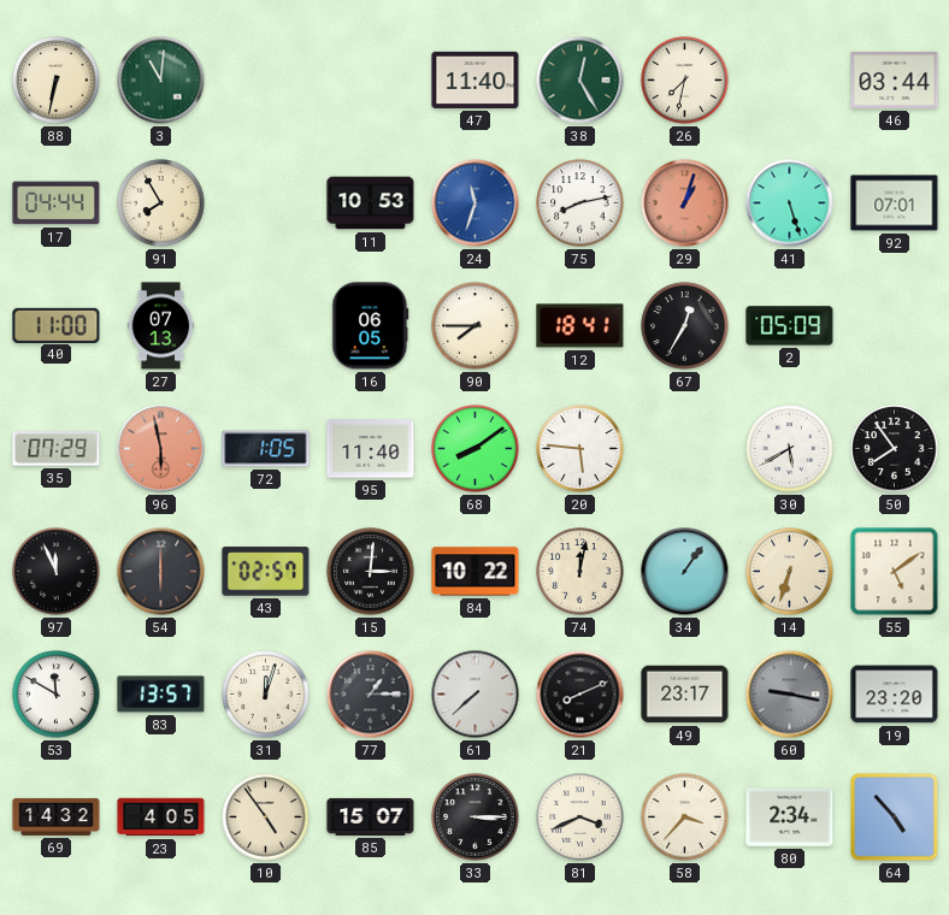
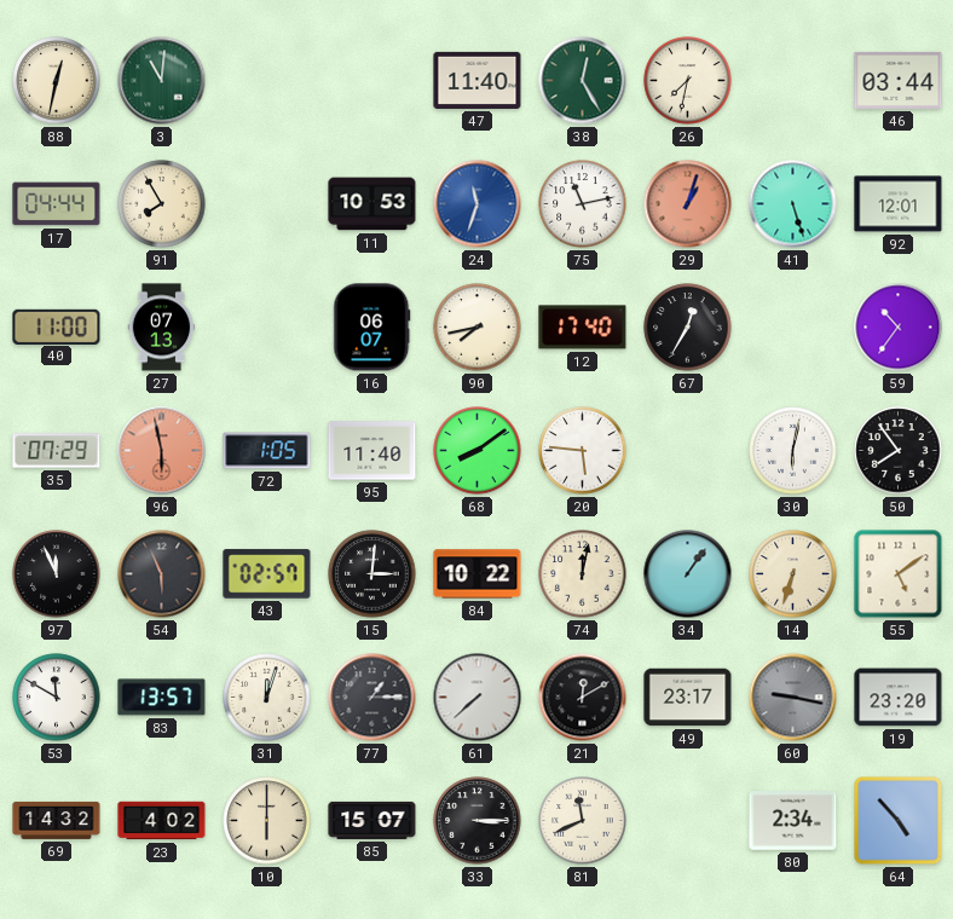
88: 6:32 -> 12:32
75: 8:13 -> 11:13
92: 07:01 -> 12:01
16: 06:05 -> 06:07
90: 7:45 -> 7:43
12: 18:41 -> 17:40
2: 05:09 -> none
59: none -> 10:36
30: 5:40 -> 6:02
54: 6:00 -> 5:56
21: 8:11 -> 12:10
23: 4:05 -> 4:02
10: 4:54 -> 6:00
81: 3:41 -> 11:41
58: 3:37 -> none
